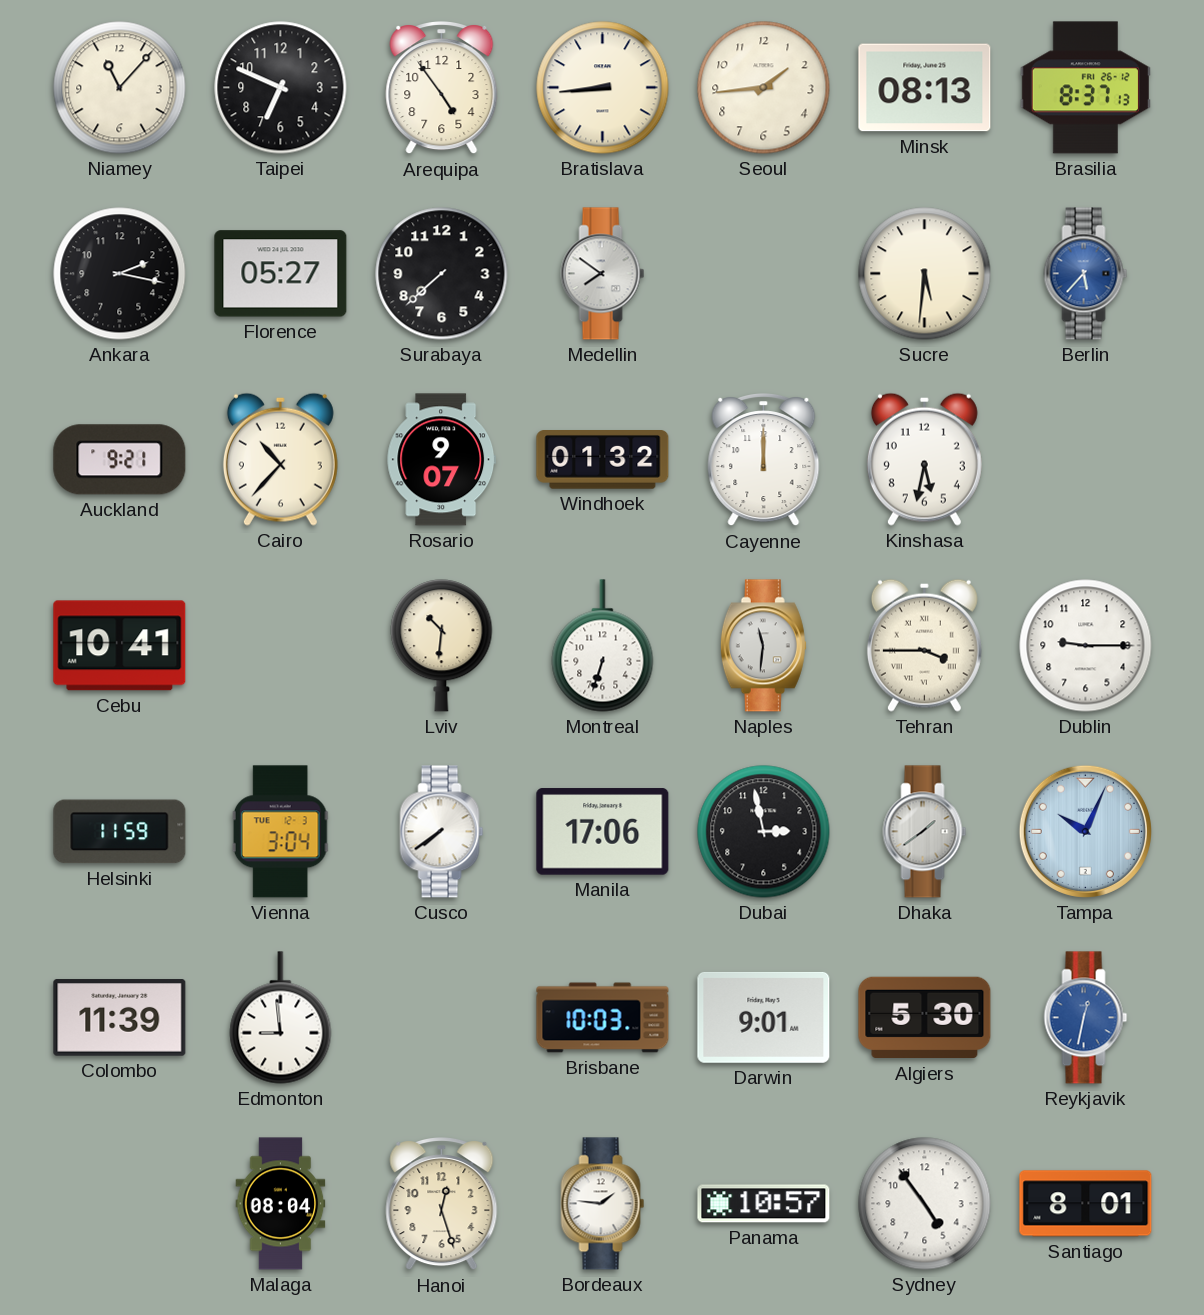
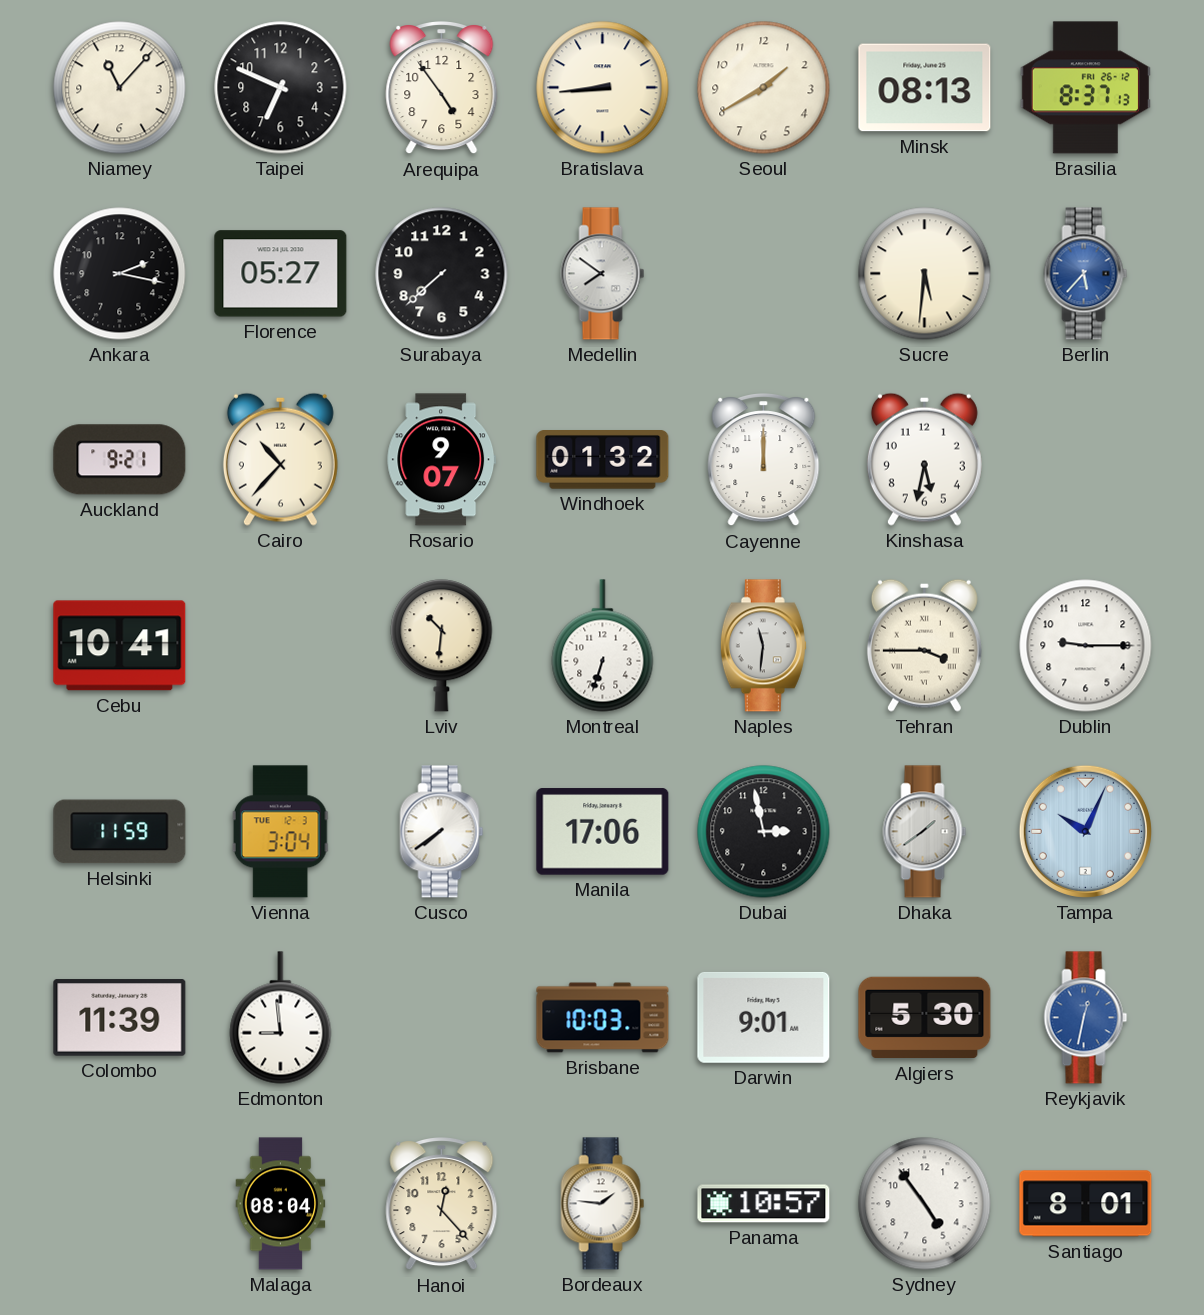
Seoul: 1:44 -> 1:40
Hanoi: 12:27 -> 12:23
